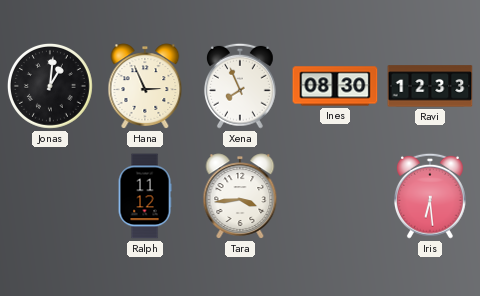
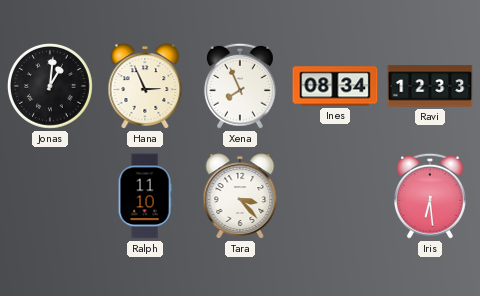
Ines: 08:30 -> 08:34
Ralph: 11:12 -> 11:10
Tara: 3:44 -> 3:23
